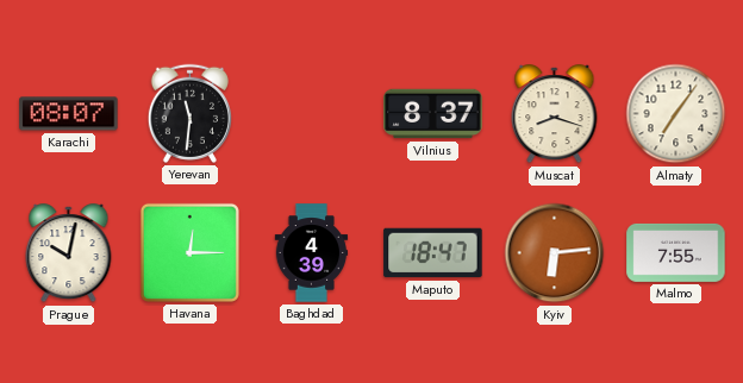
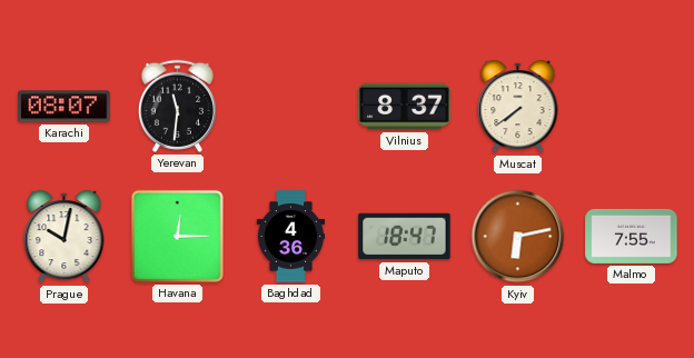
Muscat: 8:18 -> 7:39
Almaty: 7:06 -> none
Baghdad: 4:39 -> 4:36
Kyiv: 6:14 -> 6:13
